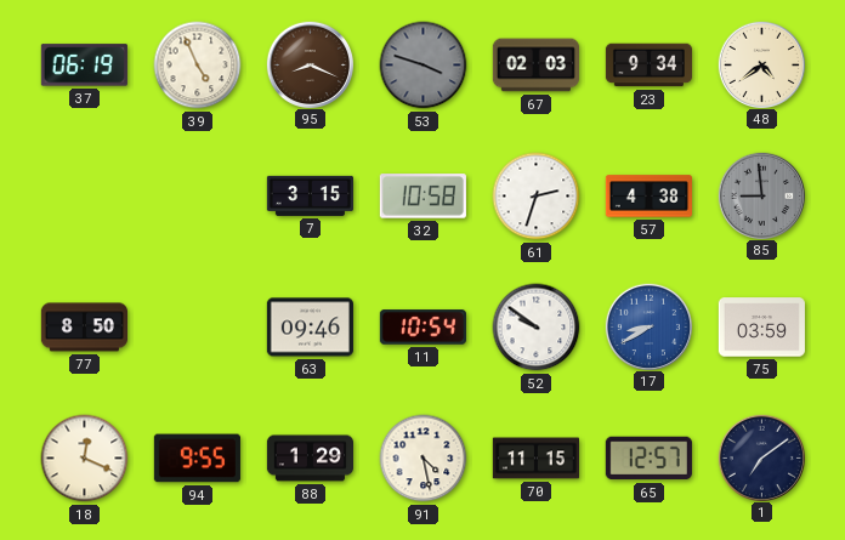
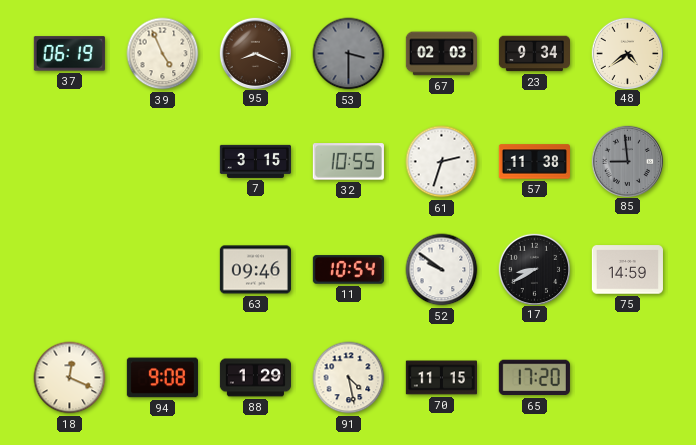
53: 3:48 -> 3:30
32: 10:58 -> 10:55
57: 4:38 -> 11:38
77: 8:50 -> none
17 dial: blue -> black
75: 03:59 -> 14:59
94: 9:55 -> 9:08
65: 12:57 -> 17:20
1: 7:09 -> none
